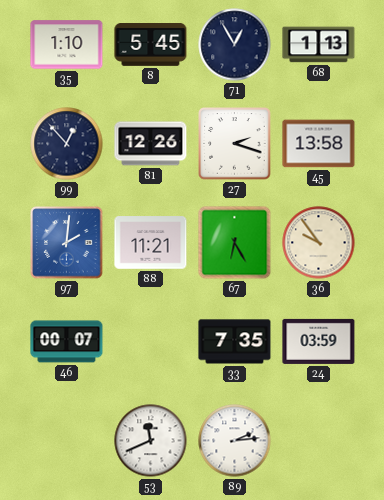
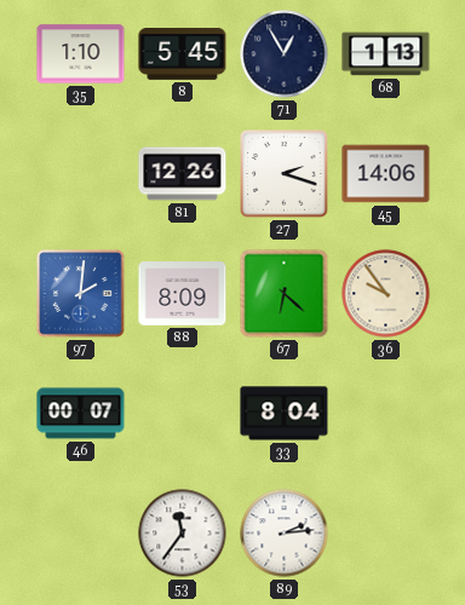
99: 12:53 -> none
45: 13:58 -> 14:06
88: 11:21 -> 8:09
67: 6:25 -> 6:22
33: 7:35 -> 8:04
24: 03:59 -> none
53: 11:41 -> 11:36
